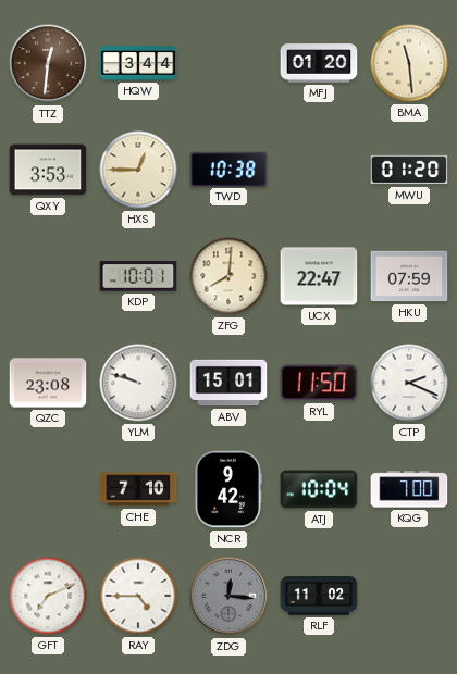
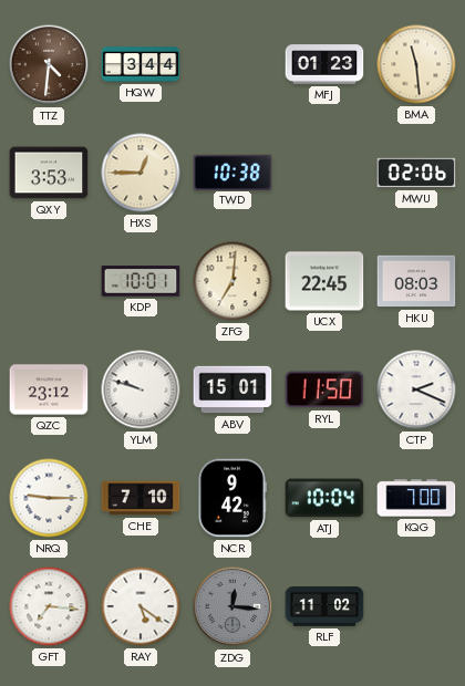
TTZ: 12:31 -> 4:31
MFJ: 01:20 -> 01:23
MWU: 01:20 -> 02:06
ZFG: 8:01 -> 7:01
UCX: 22:47 -> 22:45
HKU: 07:59 -> 08:03
QZC: 23:08 -> 23:12
NRQ: none -> 9:15
GFT: 7:11 -> 7:16
RAY: 4:45 -> 5:21
